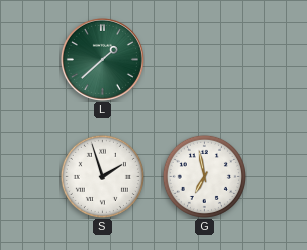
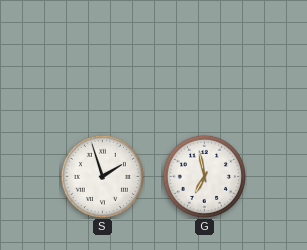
L: 1:38 -> none
